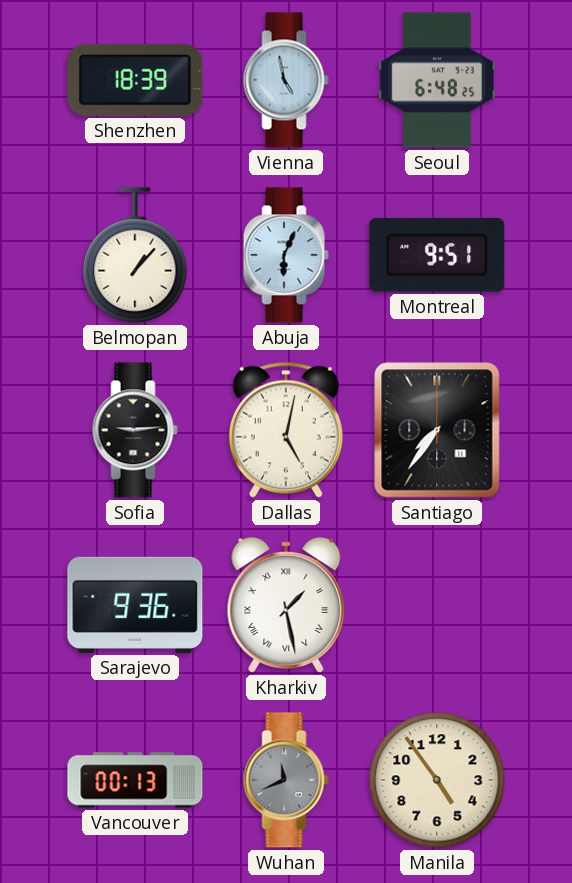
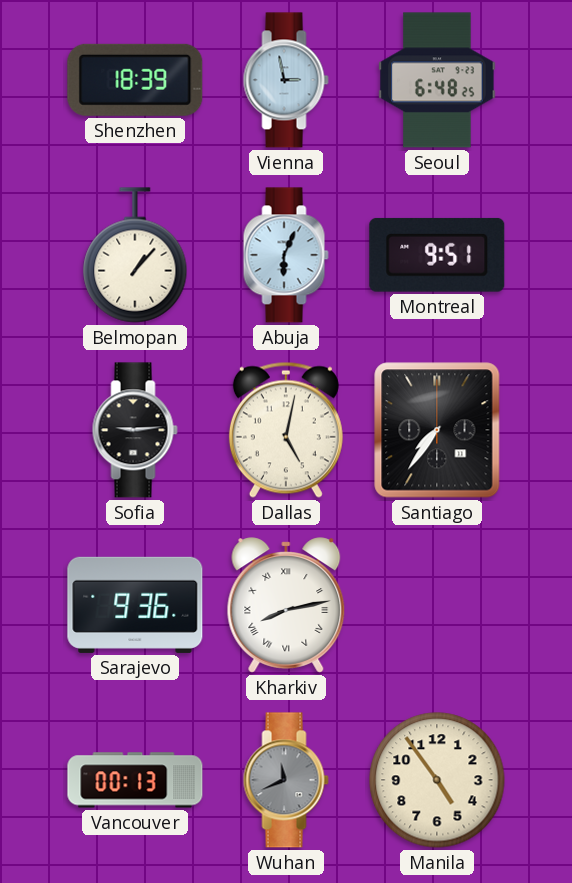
Vienna: 4:58 -> 2:58
Kharkiv: 1:28 -> 8:13
